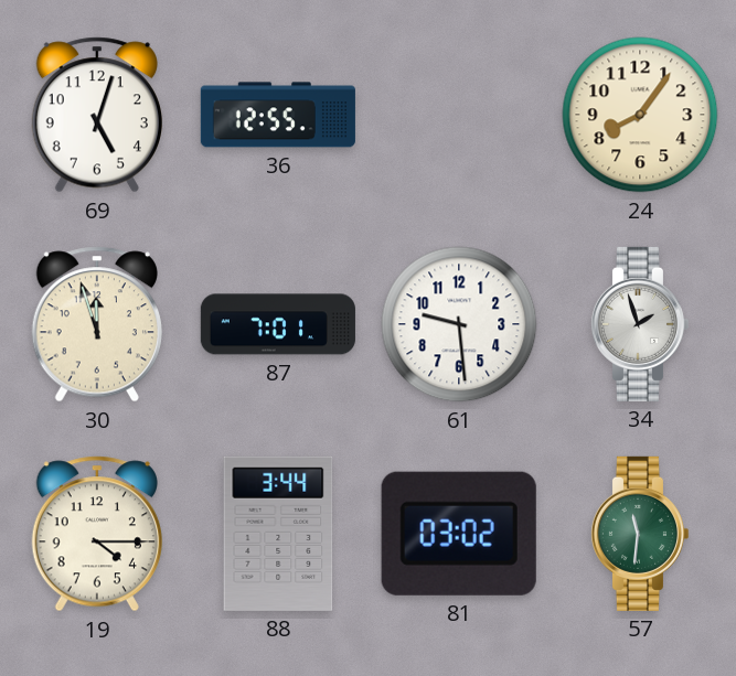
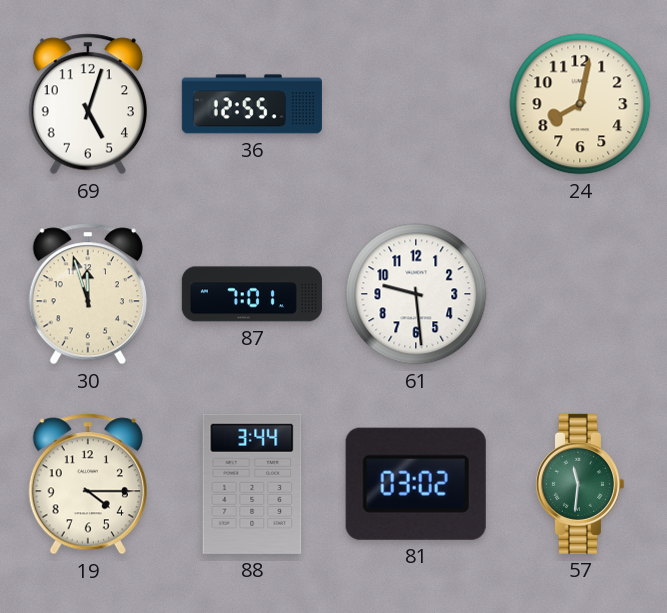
24: 8:06 -> 8:02
34: 1:57 -> none
